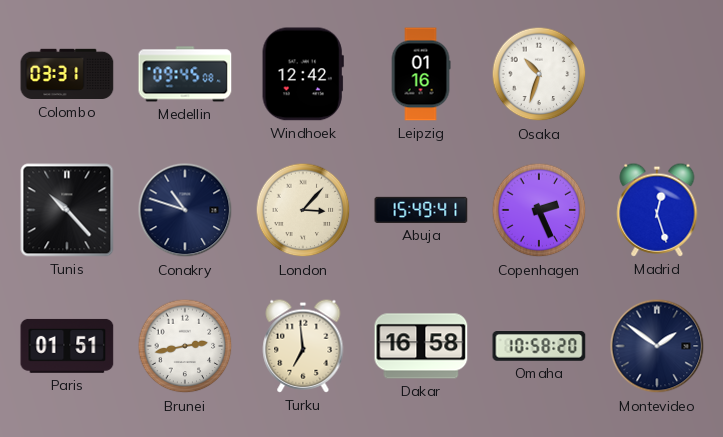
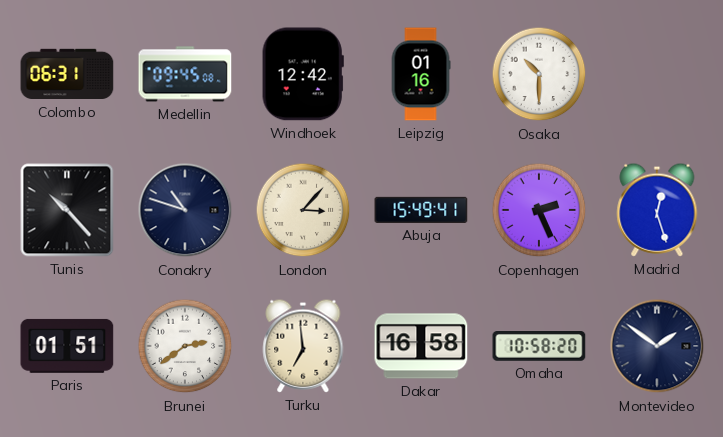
Colombo: 03:31 -> 06:31
Osaka: 10:33 -> 10:30
Brunei: 2:43 -> 2:39
